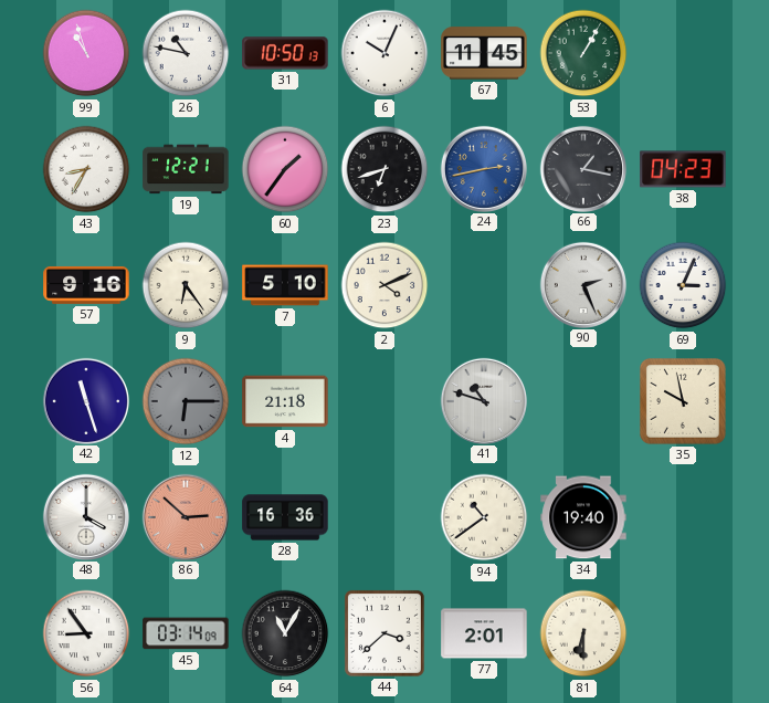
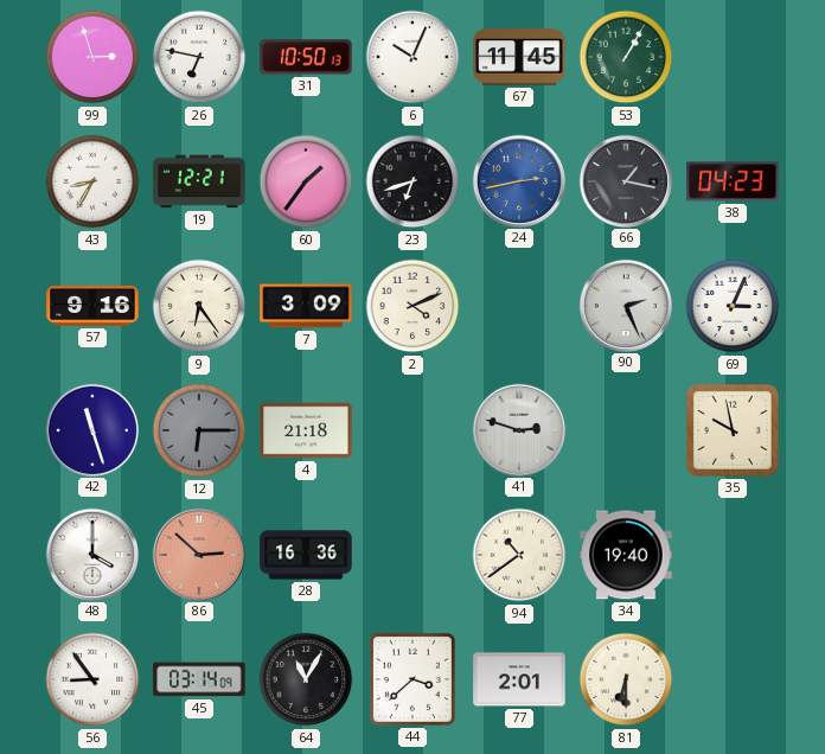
99: 10:57 -> 2:57
26: 10:47 -> 6:47
7: 5:10 -> 3:09
41: 10:48 -> 2:48
